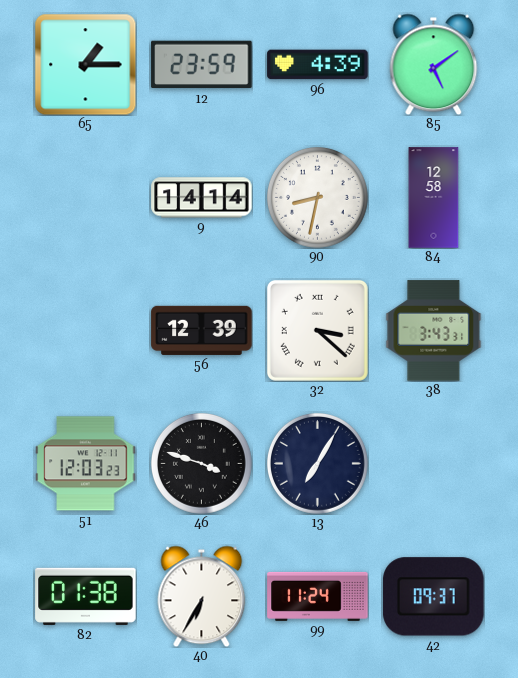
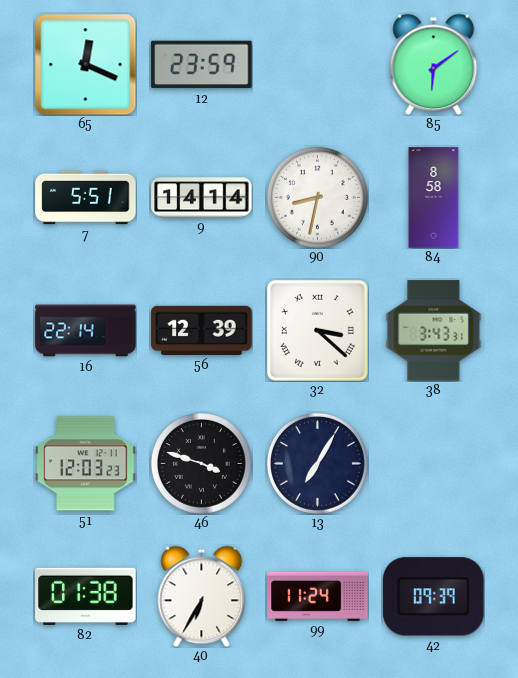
65: 1:15 -> 12:19
96: 4:39 -> none
85: 5:09 -> 6:09
7: none -> 5:51
84: 12:58 -> 8:58
16: none -> 22:14
42: 09:37 -> 09:39
